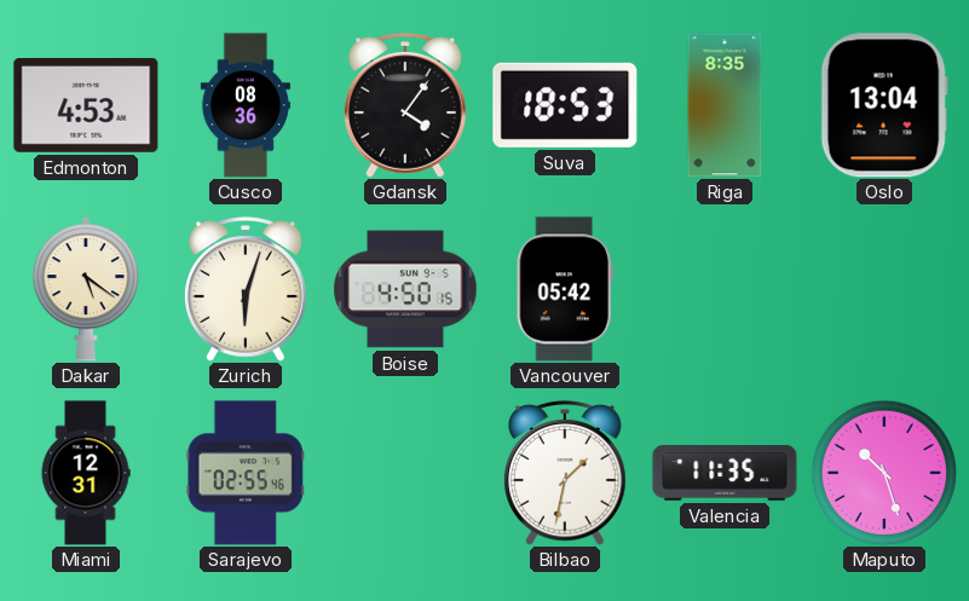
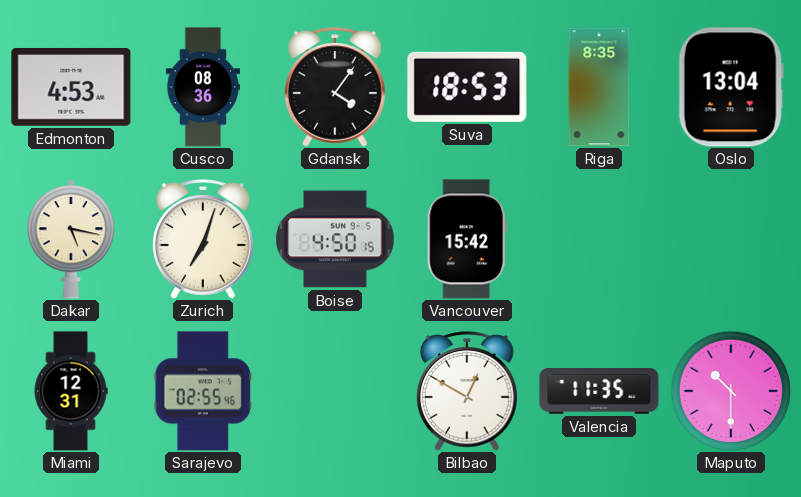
Dakar: 5:21 -> 5:17
Zurich: 6:03 -> 7:03
Vancouver: 05:42 -> 15:42
Bilbao: 1:32 -> 12:50
Maputo: 10:27 -> 10:30
